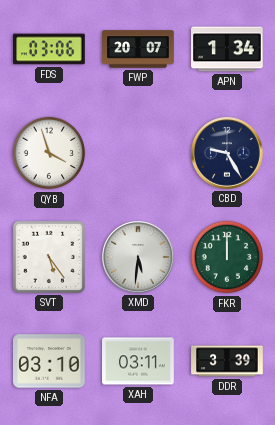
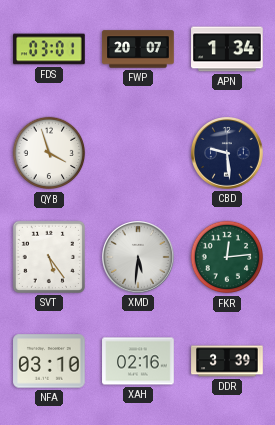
FDS: 03:06 -> 03:01
CBD: 9:25 -> 9:29
FKR: 12:00 -> 12:14
XAH: 03:11 -> 02:16
